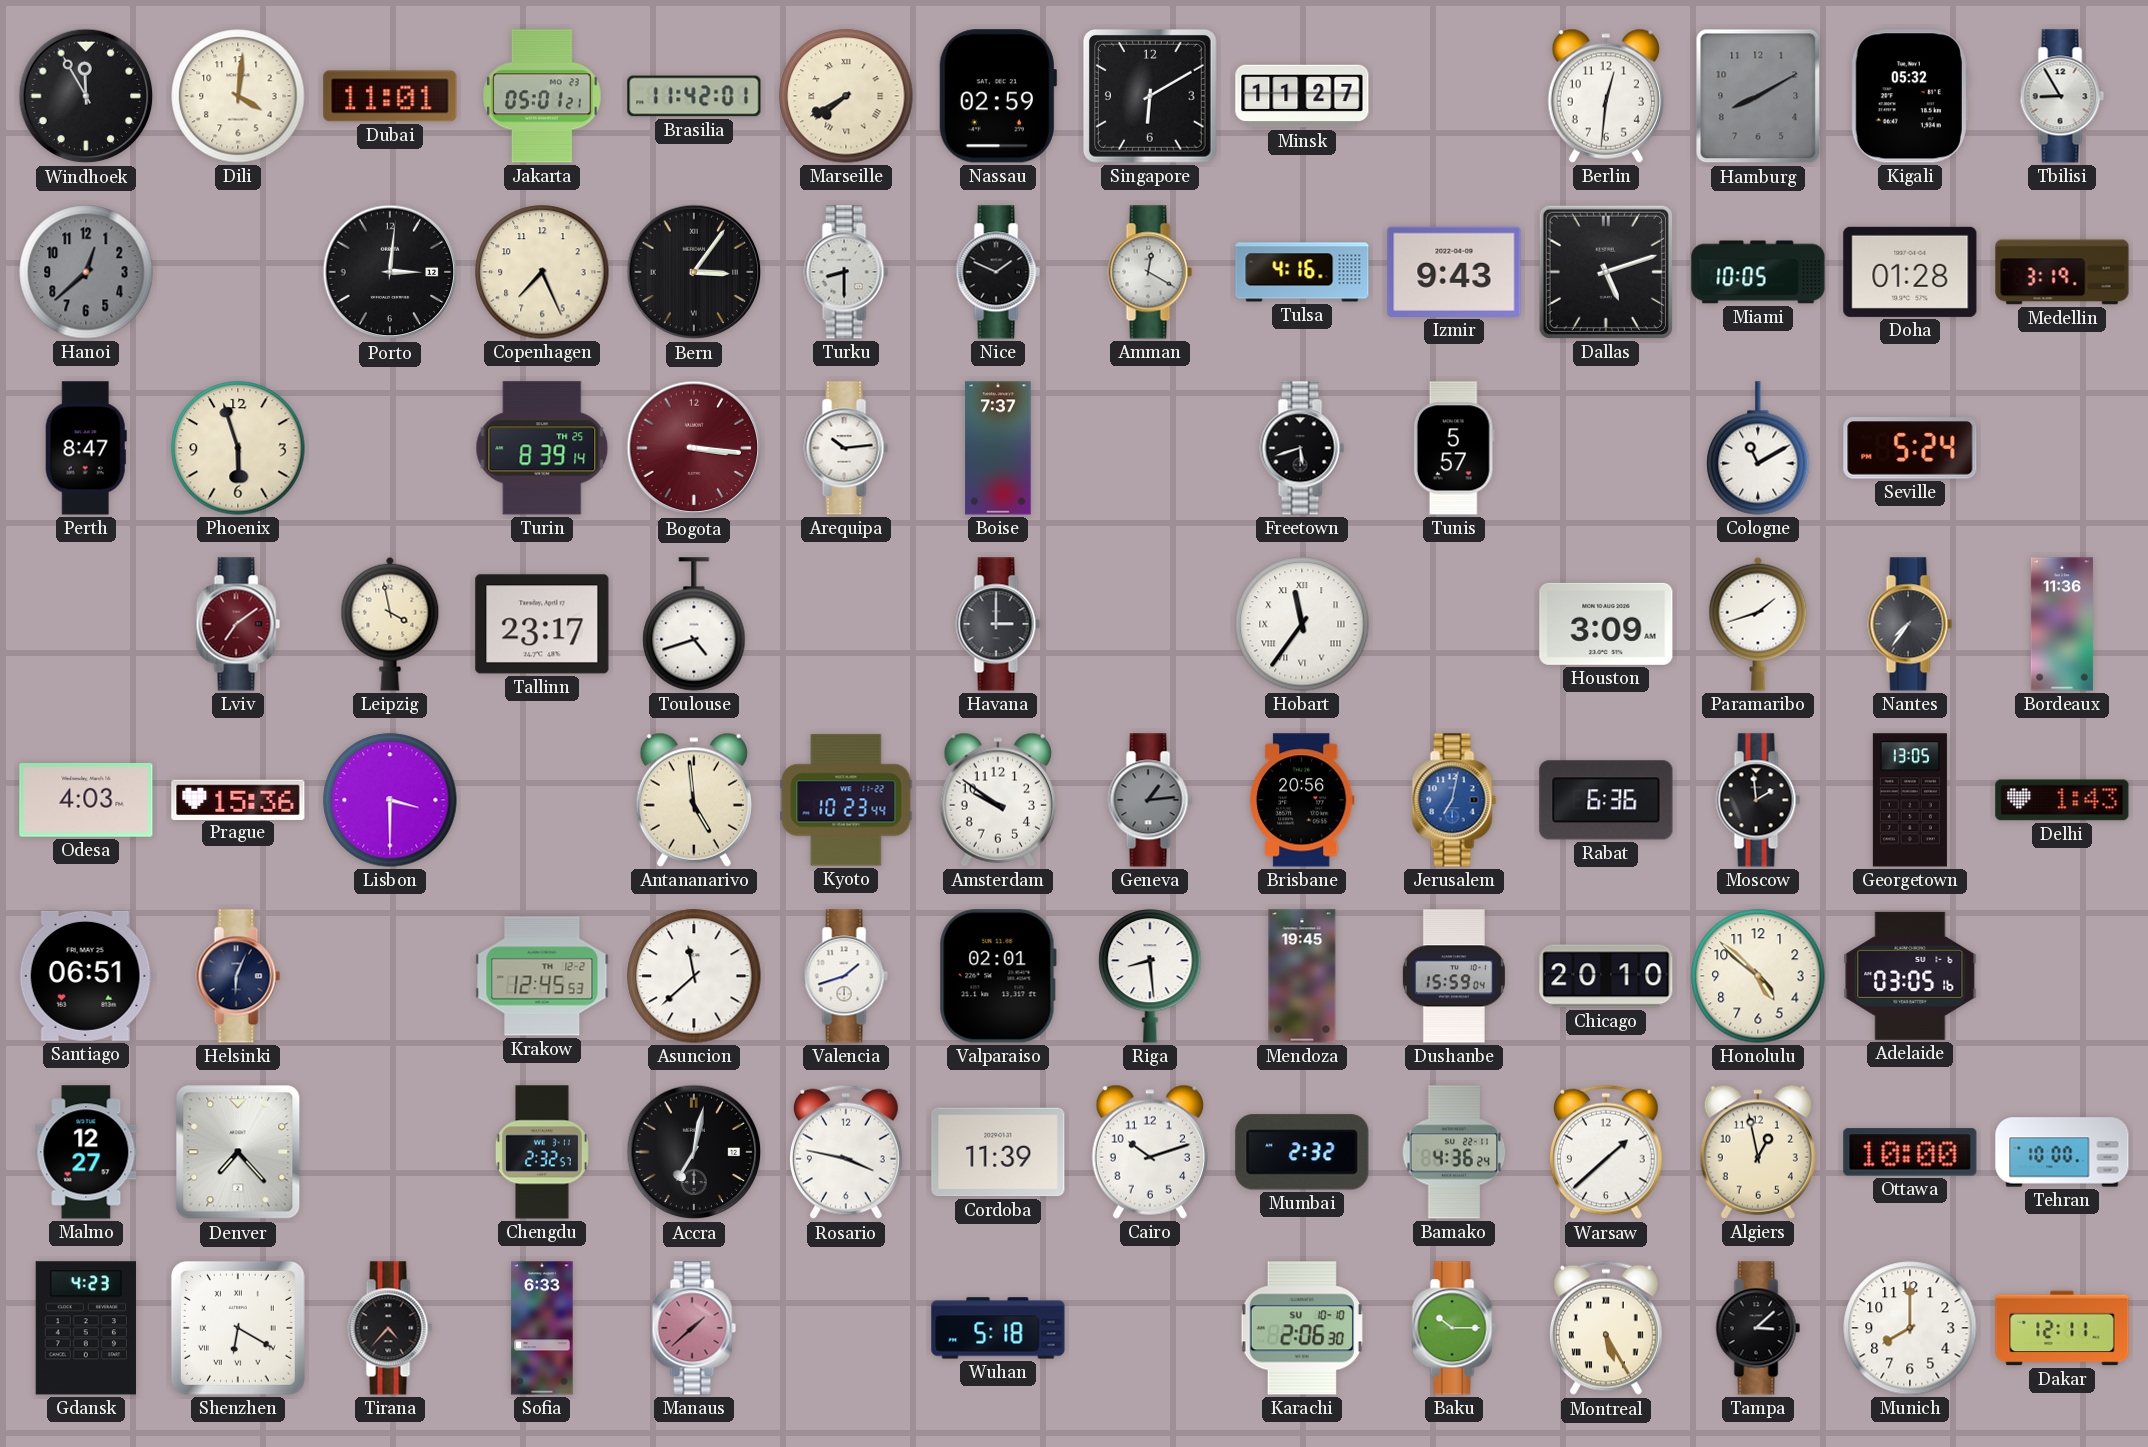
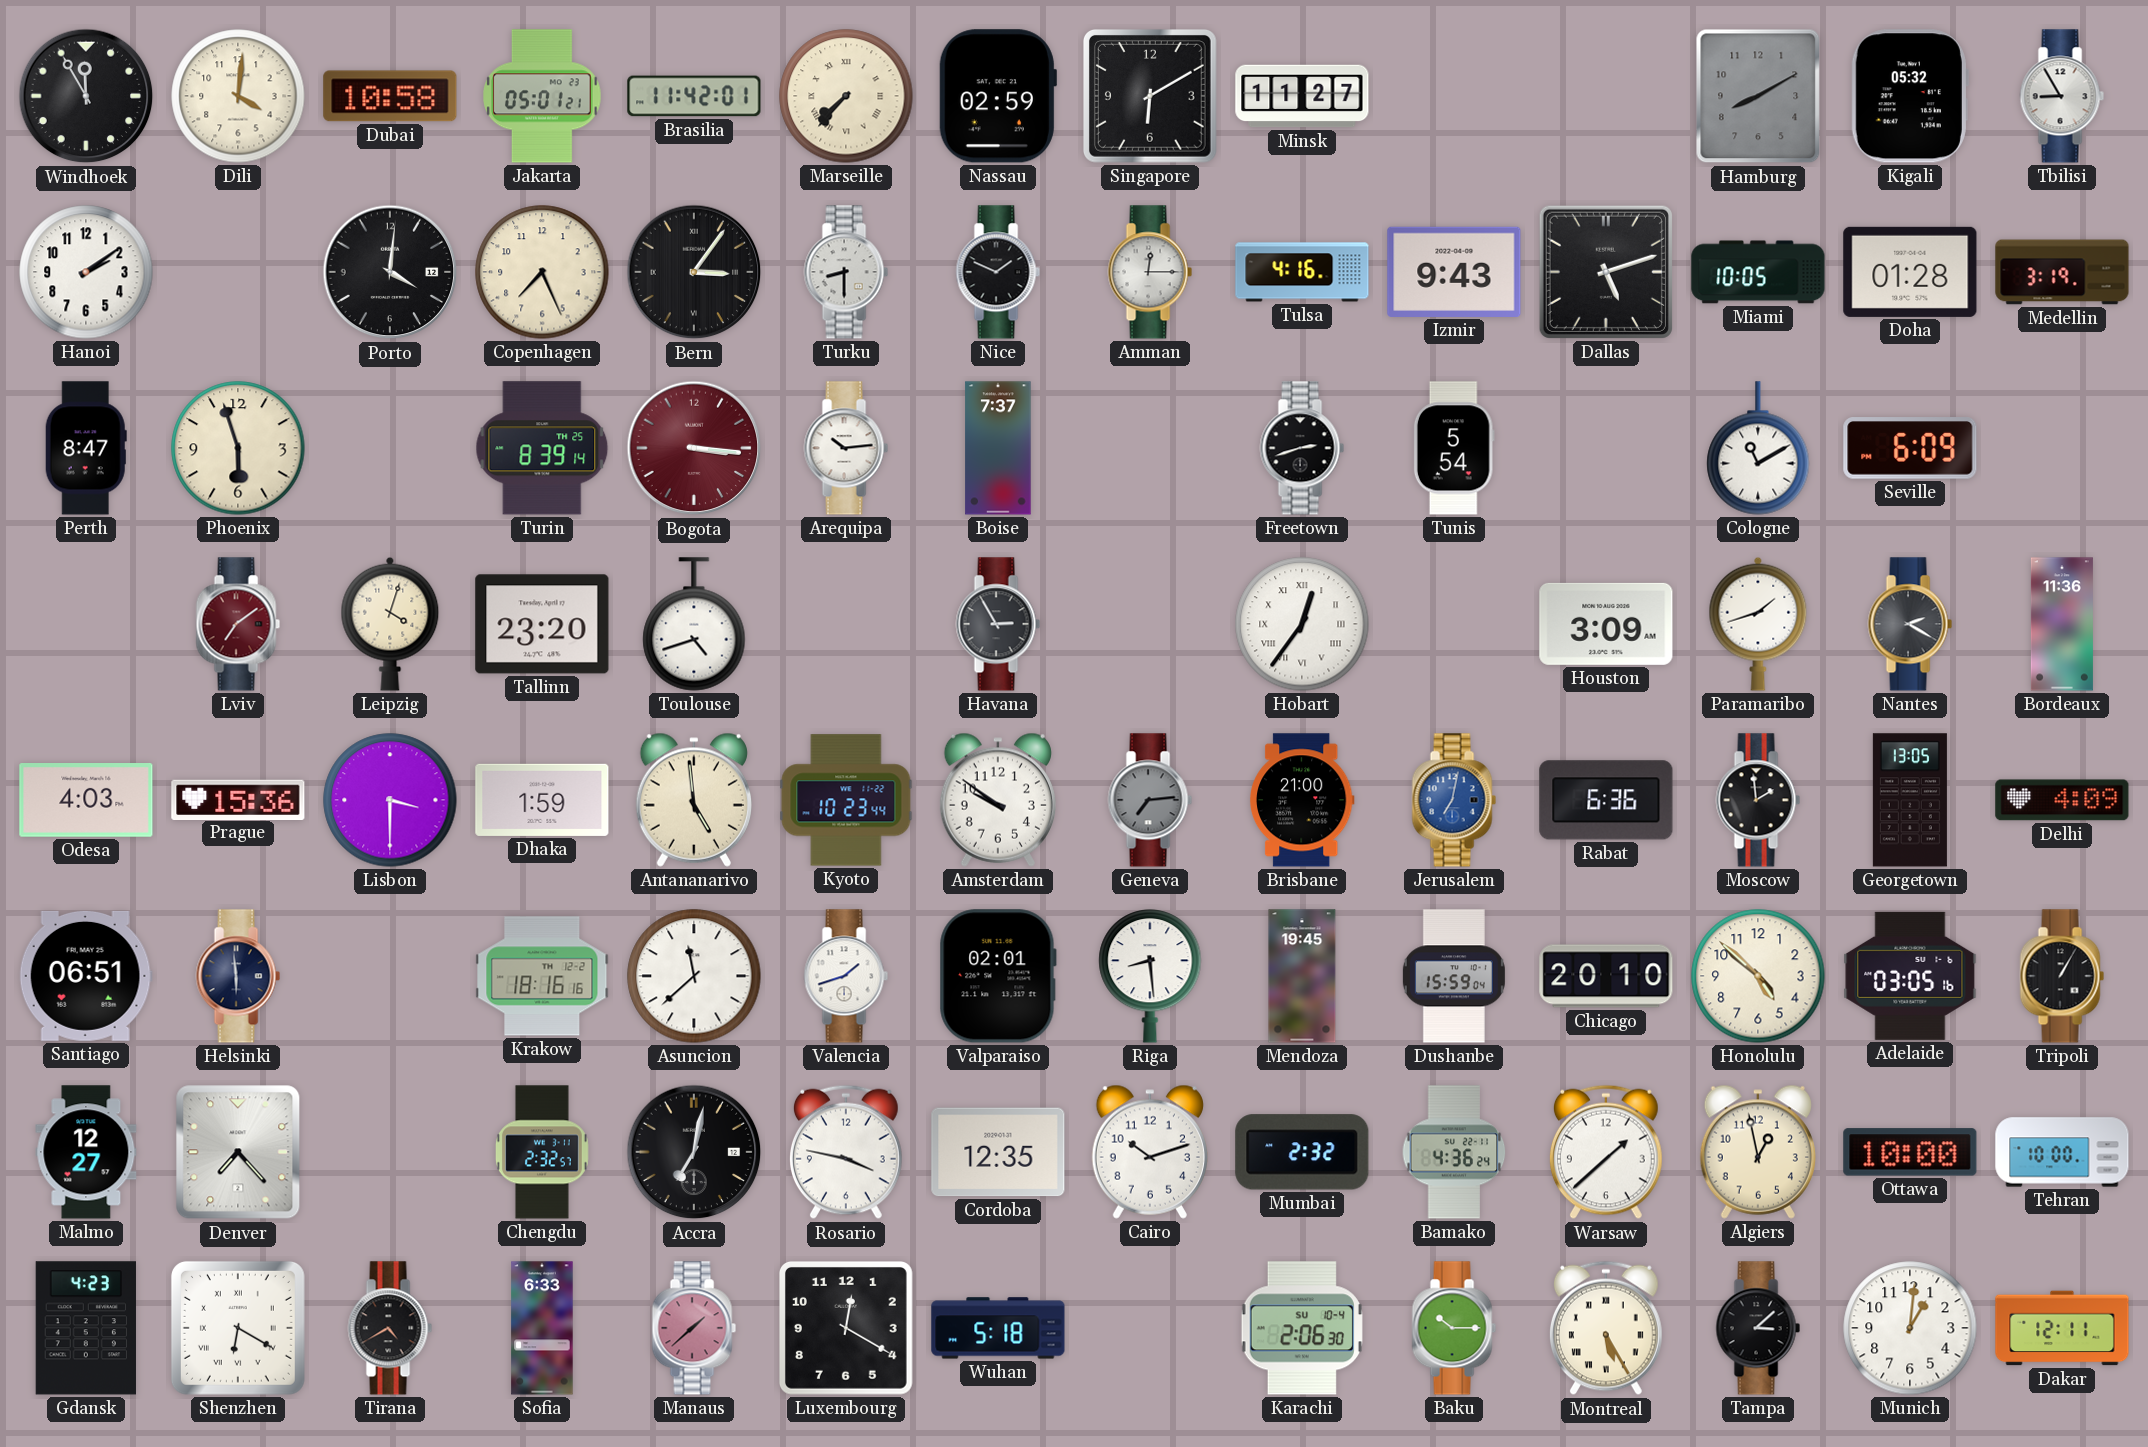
Dubai: 11:01 -> 10:58
Marseille: 7:40 -> 7:37
Berlin: 12:31 -> none
Hanoi: 12:38 -> 2:09
Hanoi dial: grey -> white
Porto: 3:01 -> 4:01
Amman: 12:20 -> 12:15
Freetown: 5:42 -> 2:42
Tunis: 5:57 -> 5:54
Seville: 5:24 -> 6:09
Leipzig: 3:58 -> 4:03
Tallinn: 23:17 -> 23:20
Havana: 3:00 -> 2:55
Hobart: 11:36 -> 12:36
Nantes: 7:36 -> 2:20
Dhaka: none -> 1:59
Geneva: 1:14 -> 7:14
Brisbane: 20:56 -> 21:00
Delhi: 1:43 -> 4:09
Helsinki: 6:04 -> 5:59
Krakow: 12:45 -> 18:16
Tripoli: none -> 1:05
Cordoba: 11:39 -> 12:35
Tirana: 4:37 -> 4:40
Luxembourg: none -> 12:20
Karachi date: SU 10-10 -> SU 10-4
Munich: 8:00 -> 1:01
